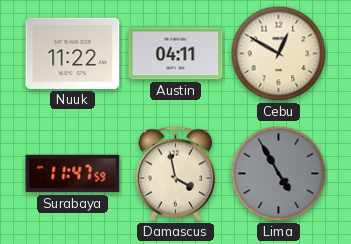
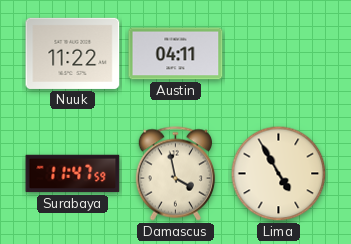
Cebu: 12:50 -> none
Lima dial: grey -> cream
